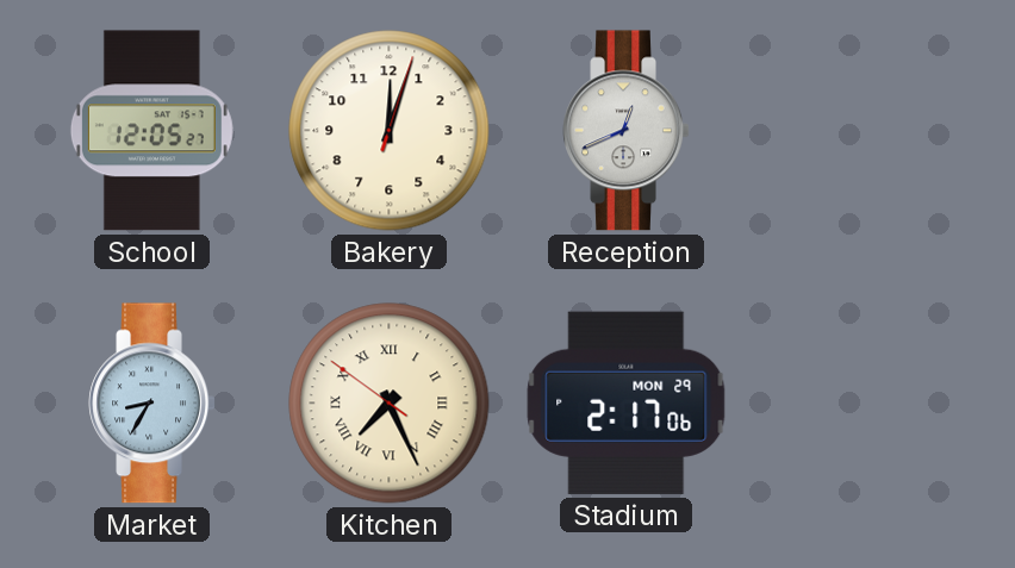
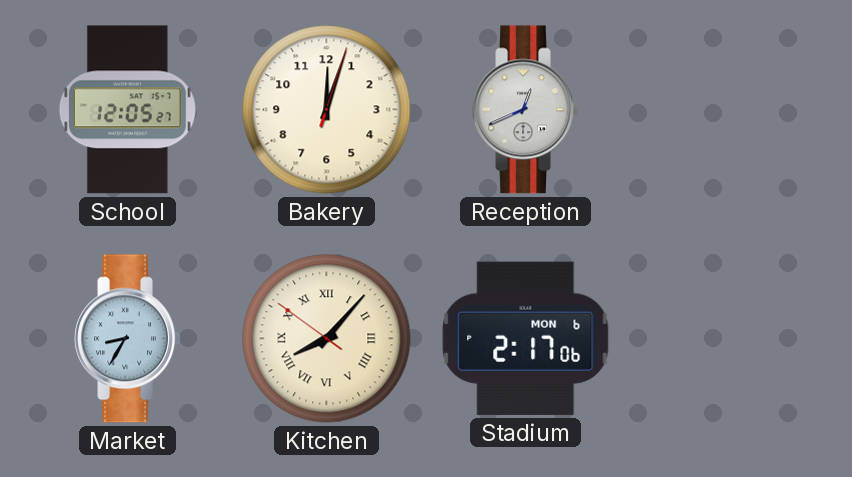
Kitchen: 7:25 -> 8:06
Stadium date: MON 29 -> MON 6
